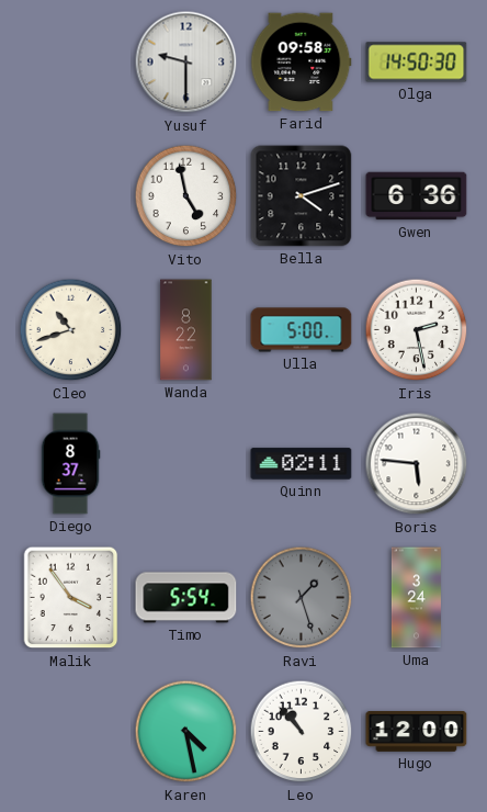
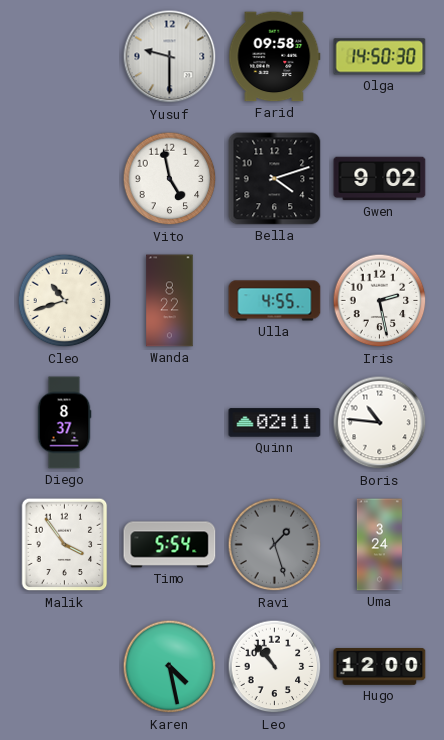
Gwen: 6:36 -> 9:02
Ulla: 5:00 -> 4:55
Boris: 5:46 -> 10:46
